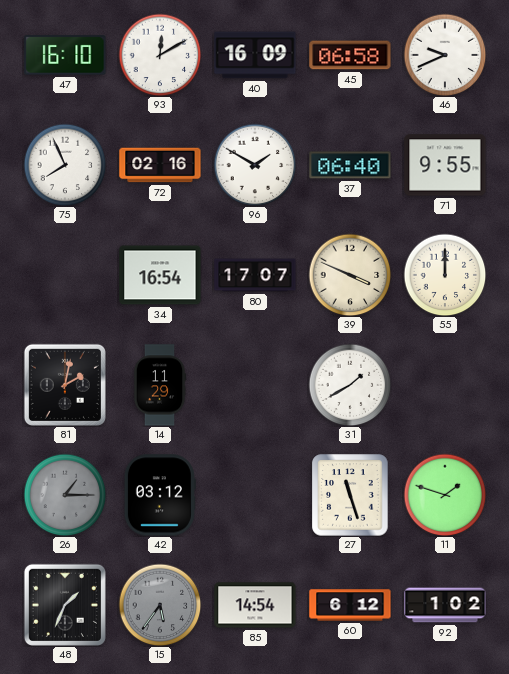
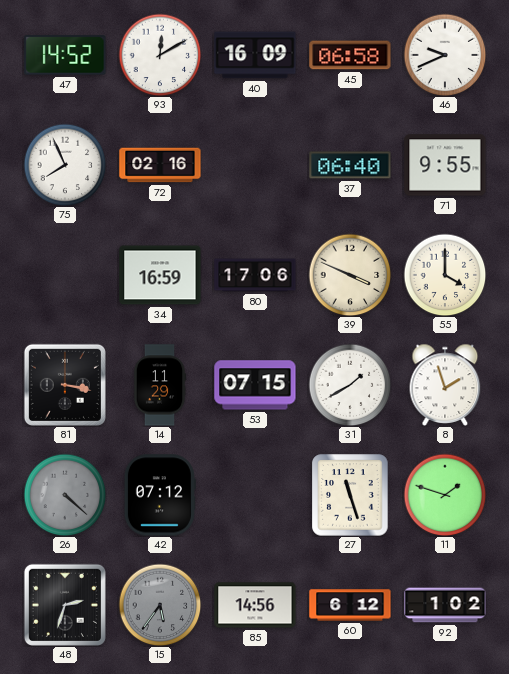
47: 16:10 -> 14:52
96: 1:50 -> none
34: 16:54 -> 16:59
80: 17:07 -> 17:06
55: 12:00 -> 4:00
81: 2:02 -> 3:17
53: none -> 07:15
8: none -> 1:57
26: 1:15 -> 4:22
42: 03:12 -> 07:12
48: 1:34 -> 2:33
85: 14:54 -> 14:56
